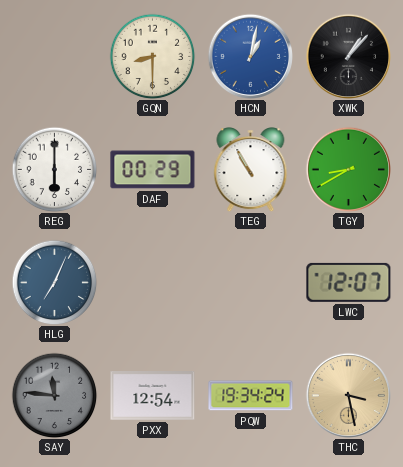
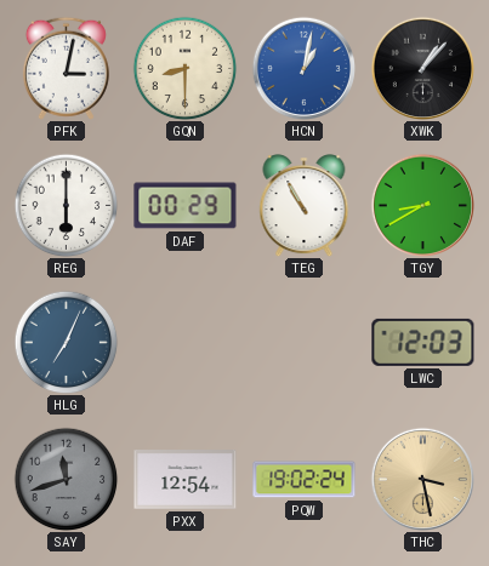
PFK: none -> 3:02
LWC: 12:07 -> 12:03
SAY: 11:46 -> 11:42
PQW: 19:34 -> 19:02
